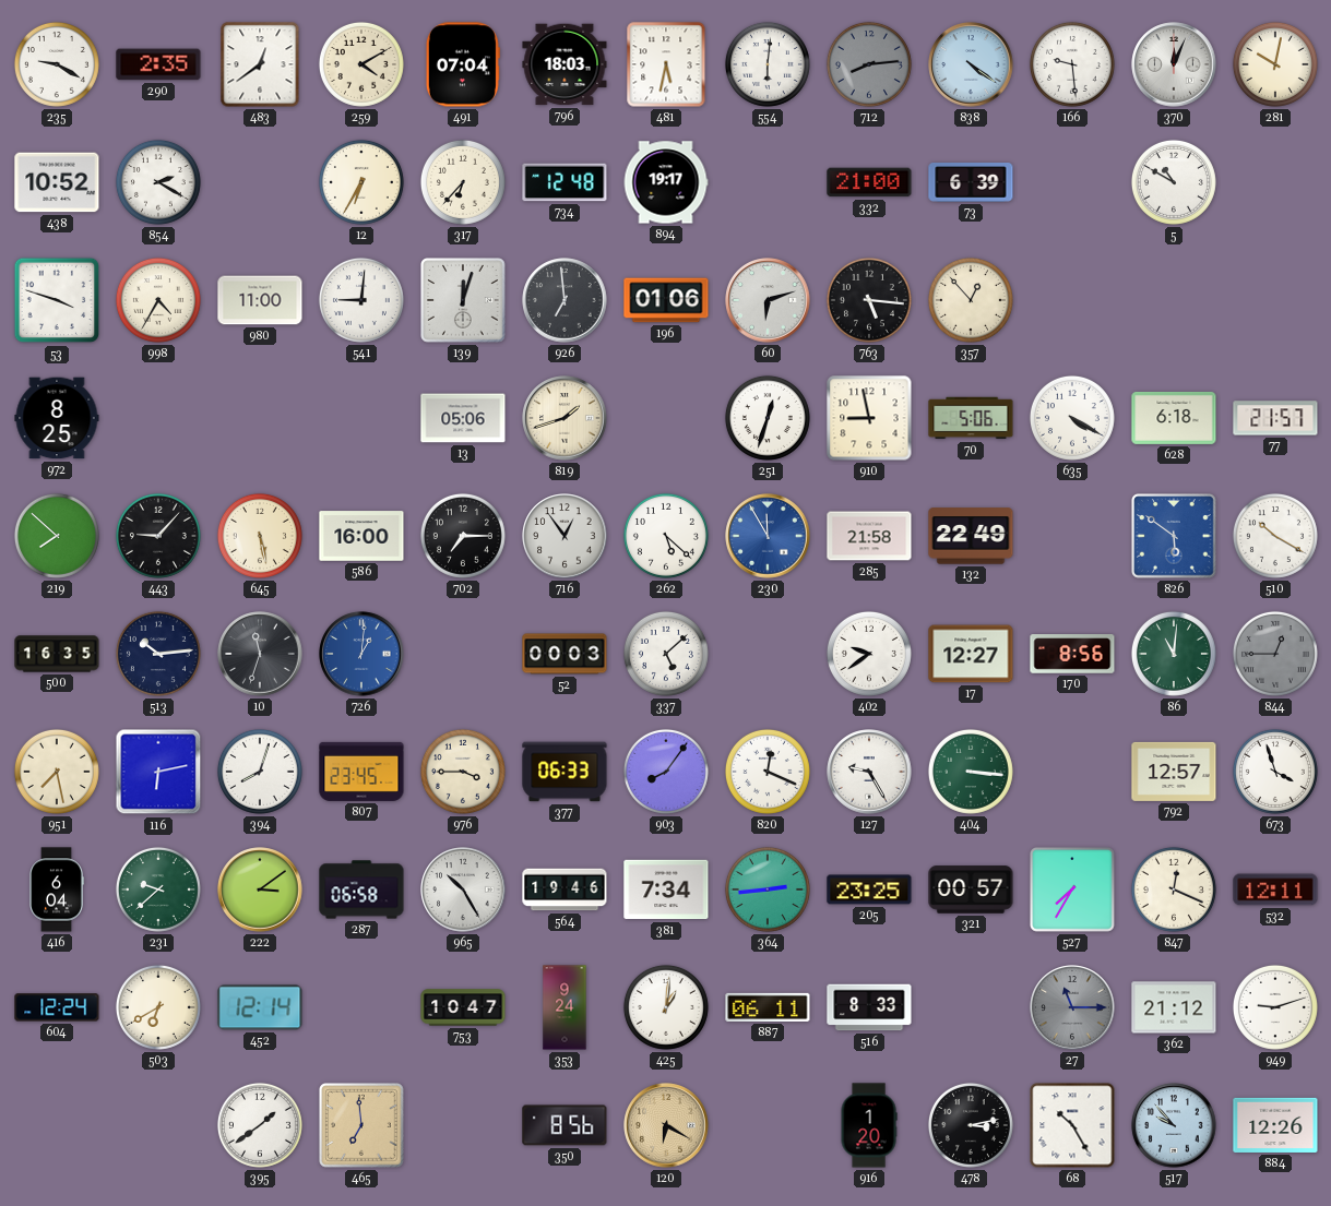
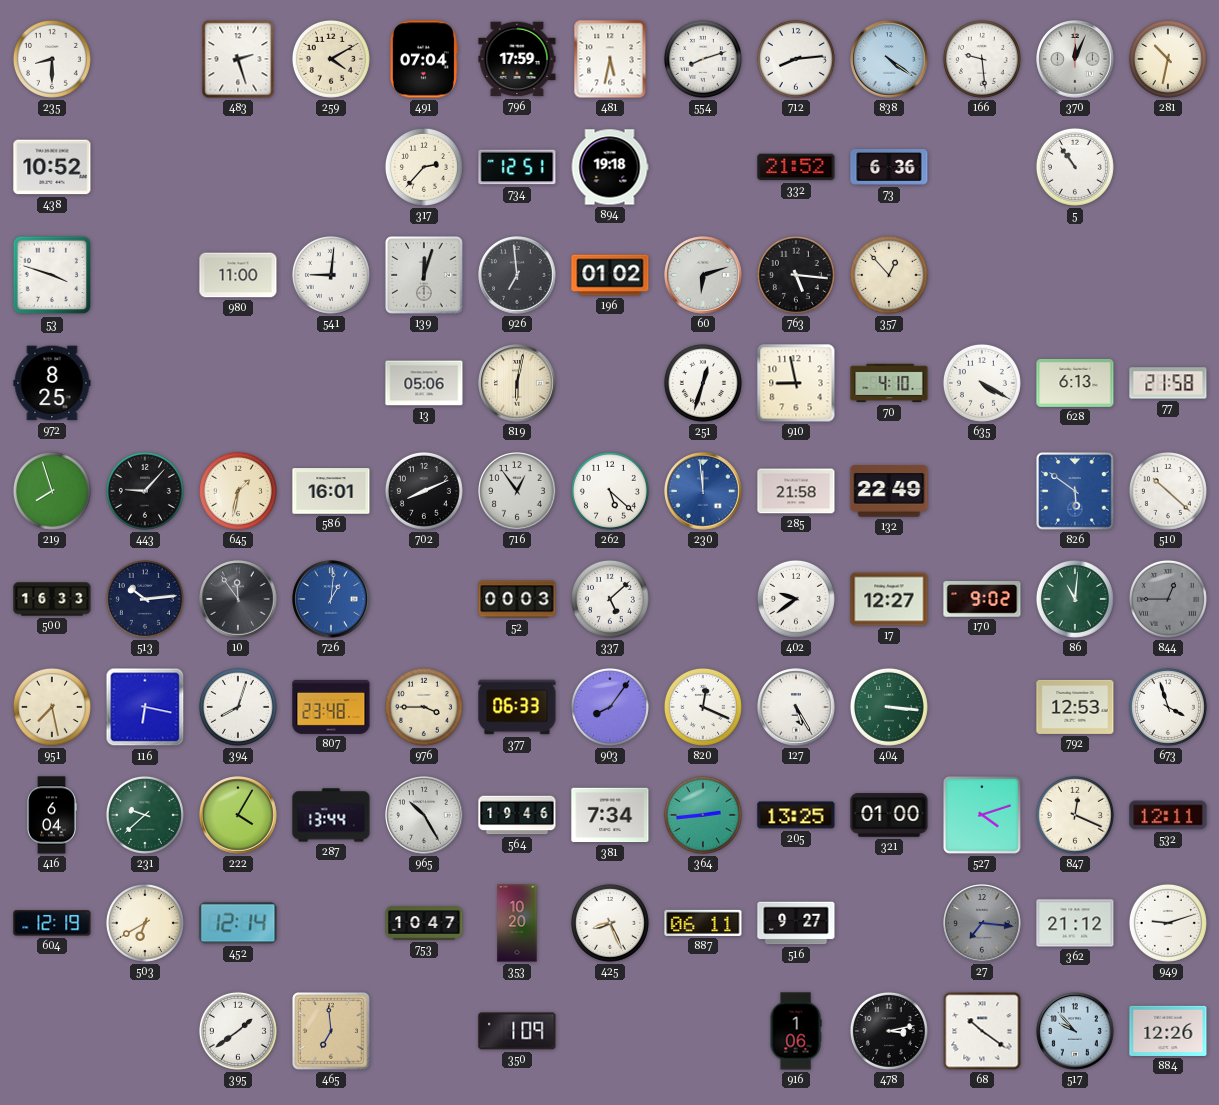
235: 9:20 -> 8:30
290: 2:35 -> none
483: 12:39 -> 2:27
796: 18:03 -> 17:59
554: 6:01 -> 8:12
712 dial: grey -> white
281: 10:02 -> 10:32
854: 2:20 -> none
12: 6:35 -> none
317: 6:37 -> 2:37
734: 12:48 -> 12:51
894: 19:17 -> 19:18
332: 21:00 -> 21:52
73: 6:39 -> 6:36
5: 10:50 -> 10:54
998: 4:35 -> none
196: 01:06 -> 01:02
819: 1:42 -> 6:02
70: 5:06 -> 4:10
628: 6:18 -> 6:13
77: 21:57 -> 21:58
219: 7:52 -> 7:57
645: 5:28 -> 1:32
586: 16:00 -> 16:01
702: 7:15 -> 8:11
230: 11:55 -> 11:59
510: 10:20 -> 10:22
500: 16:35 -> 16:33
10: 11:33 -> 11:54
170: 8:56 -> 9:02
116: 6:13 -> 6:17
807: 23:45 -> 23:48
127: 9:25 -> 5:25
792: 12:57 -> 12:53
222: 3:09 -> 4:05
287: 06:58 -> 13:44
205: 23:25 -> 13:25
321: 00:57 -> 01:00
527: 7:35 -> 4:12
604: 12:24 -> 12:19
353: 9:24 -> 10:20
425: 1:01 -> 8:26
516: 8:33 -> 9:27
27: 11:15 -> 7:16
350: 8:56 -> 1:09
120: 6:20 -> none
916: 1:20 -> 1:06
68: 10:25 -> 10:21
